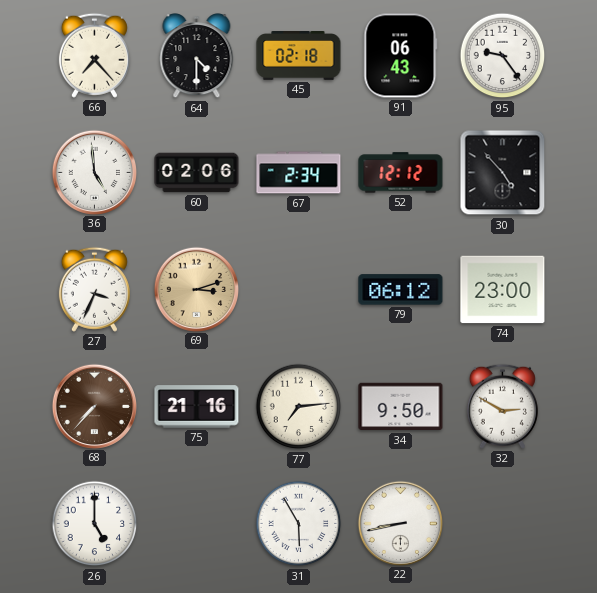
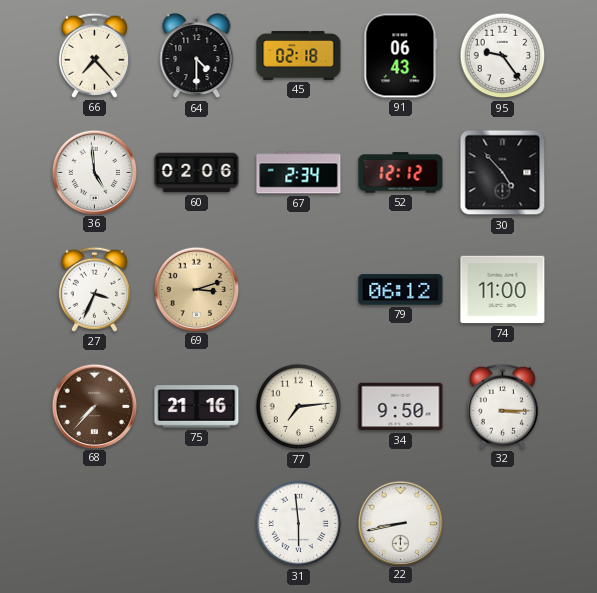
74: 23:00 -> 11:00
32: 2:50 -> 3:15
26: 5:00 -> none
31: 5:55 -> 5:59
